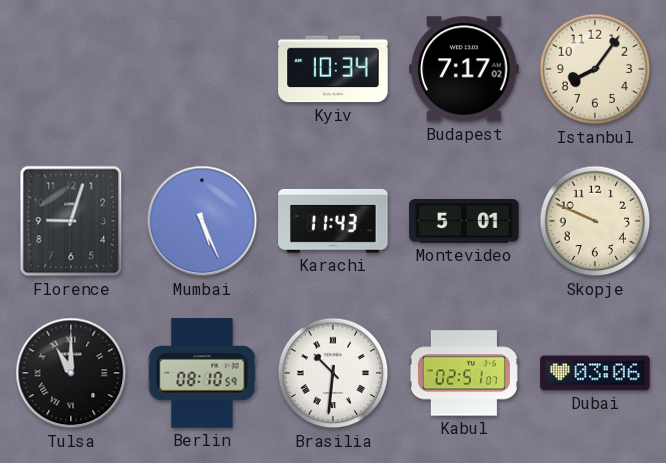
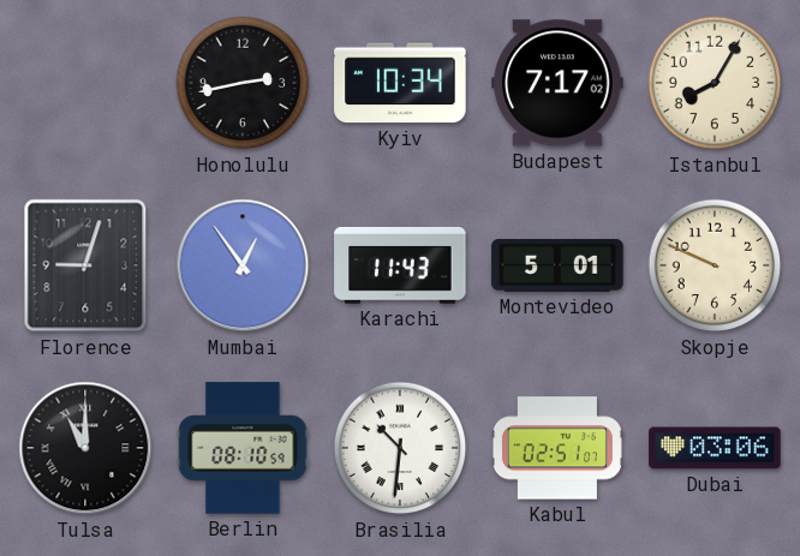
Honolulu: none -> 2:43
Istanbul: 8:06 -> 8:05
Mumbai: 5:26 -> 12:54
